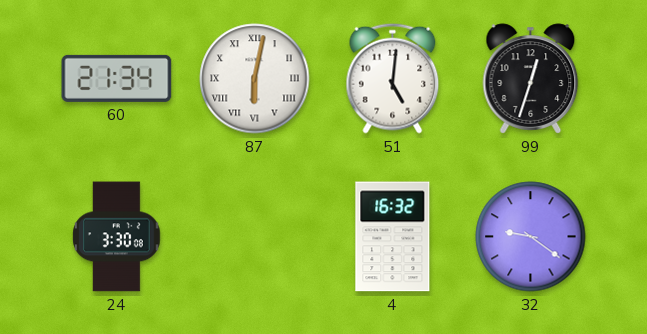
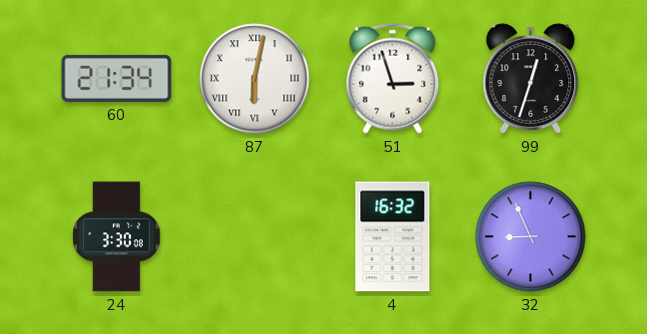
51: 5:01 -> 2:57
32: 9:21 -> 8:56
